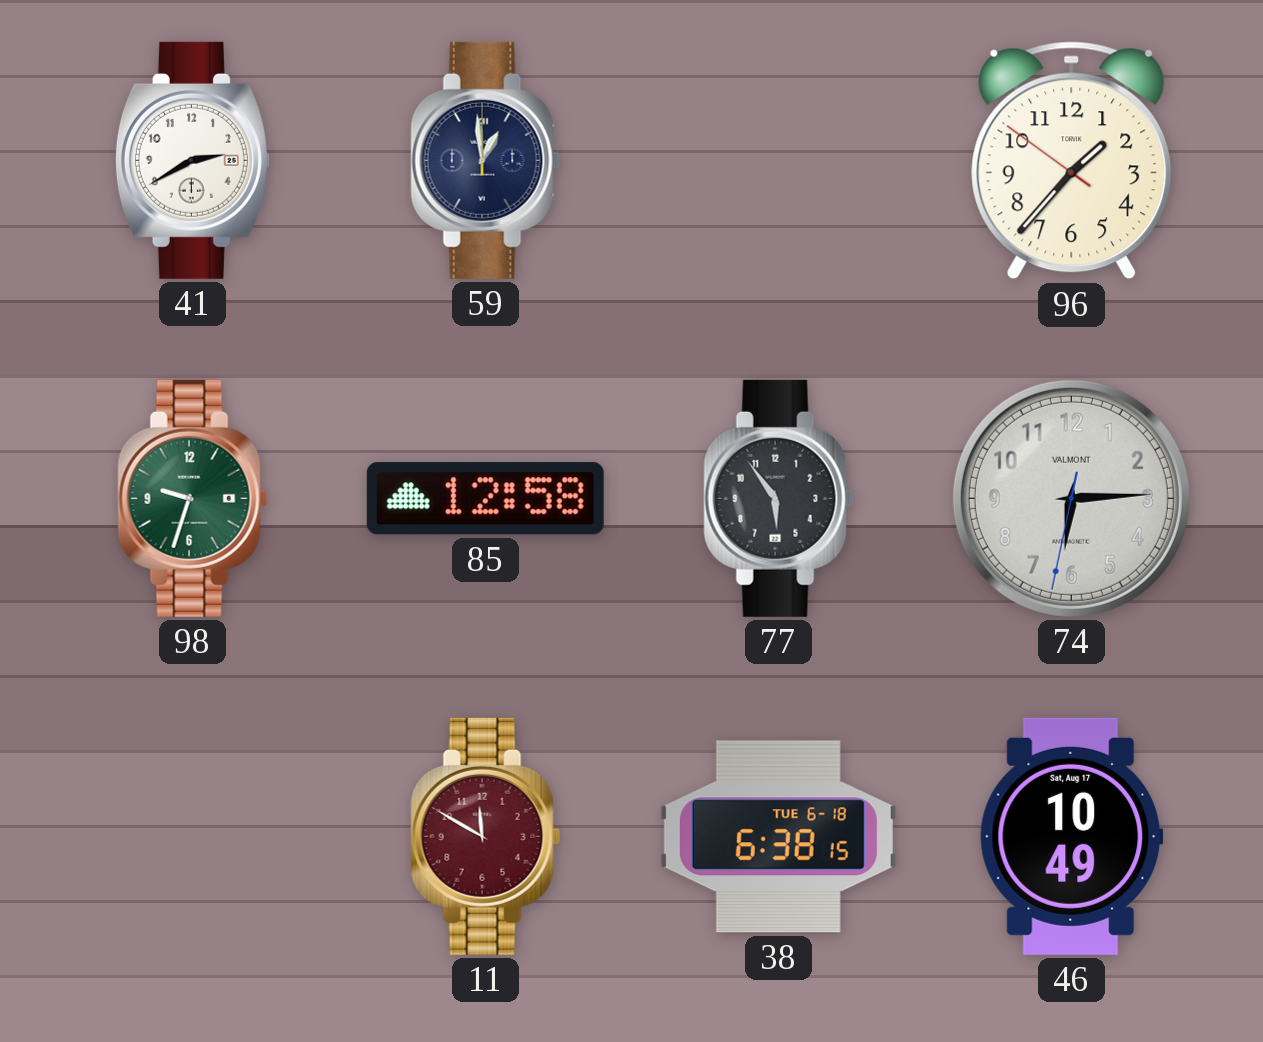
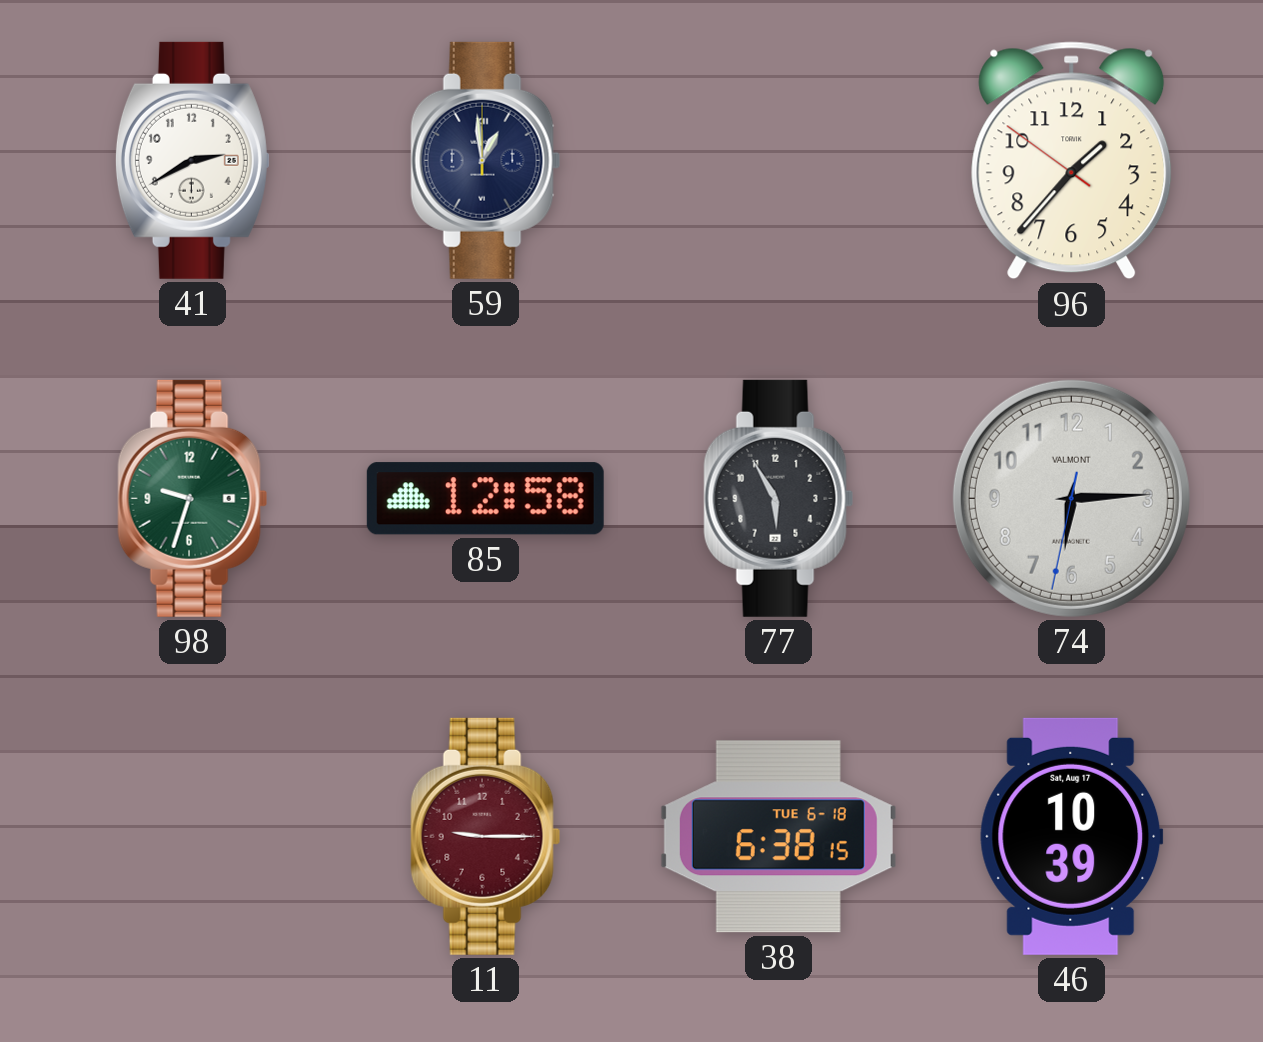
77: 5:54 -> 5:55
11: 11:50 -> 9:15
46: 10:49 -> 10:39
